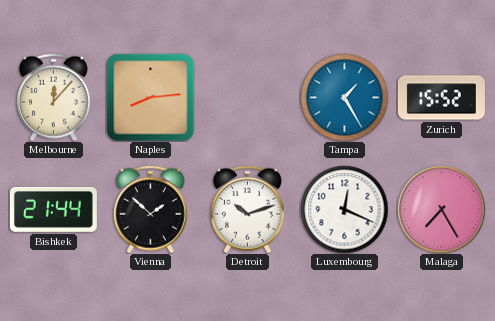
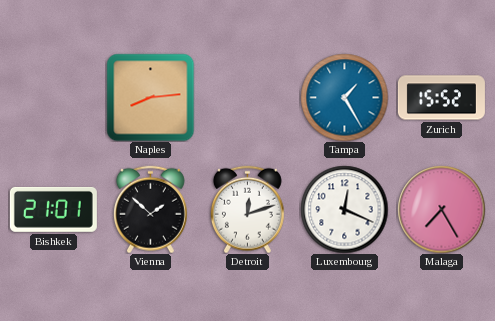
Melbourne: 12:07 -> none
Bishkek: 21:44 -> 21:01
Detroit: 10:12 -> 12:12
